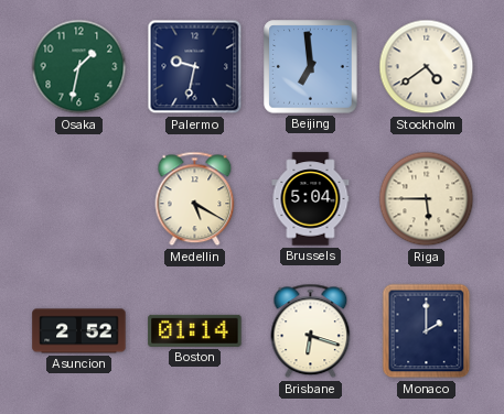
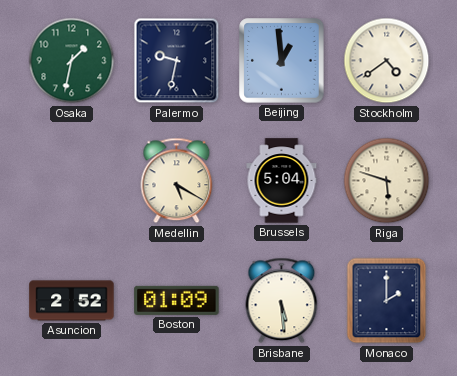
Beijing: 6:59 -> 12:59
Riga: 5:45 -> 5:48
Boston: 01:14 -> 01:09
Brisbane: 6:18 -> 5:29
